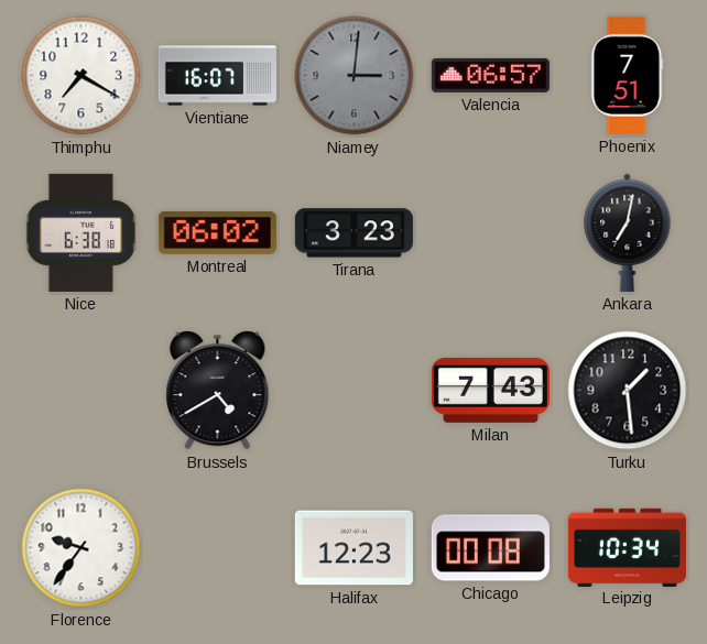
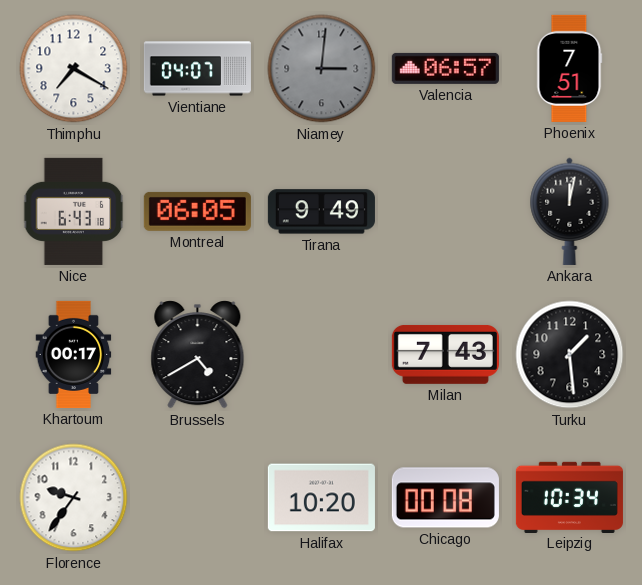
Vientiane: 16:07 -> 04:07
Nice: 6:38 -> 6:43
Montreal: 06:02 -> 06:05
Tirana: 3:23 -> 9:49
Ankara: 7:02 -> 12:02
Khartoum: none -> 00:17
Halifax: 12:23 -> 10:20
